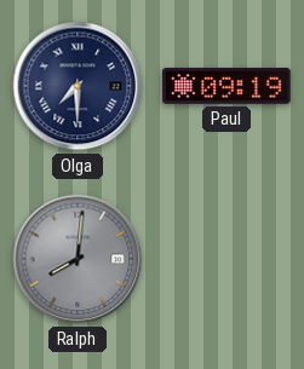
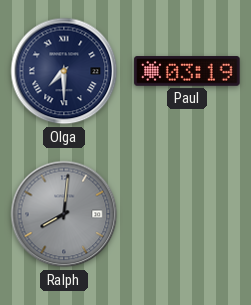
Paul: 09:19 -> 03:19
